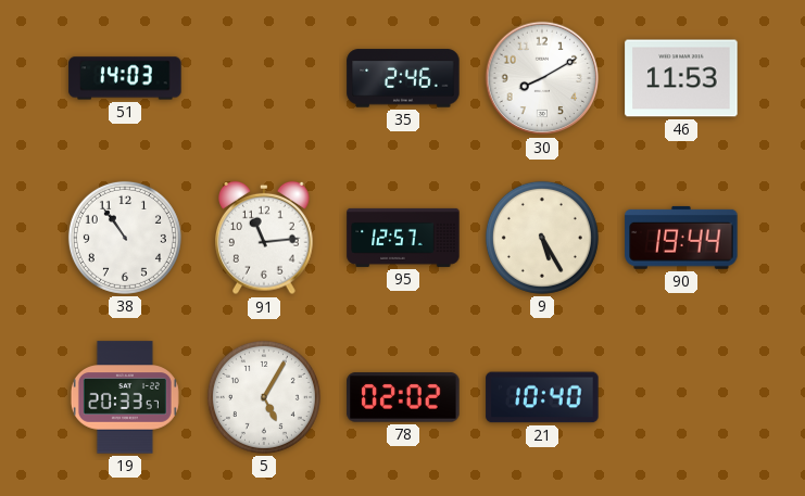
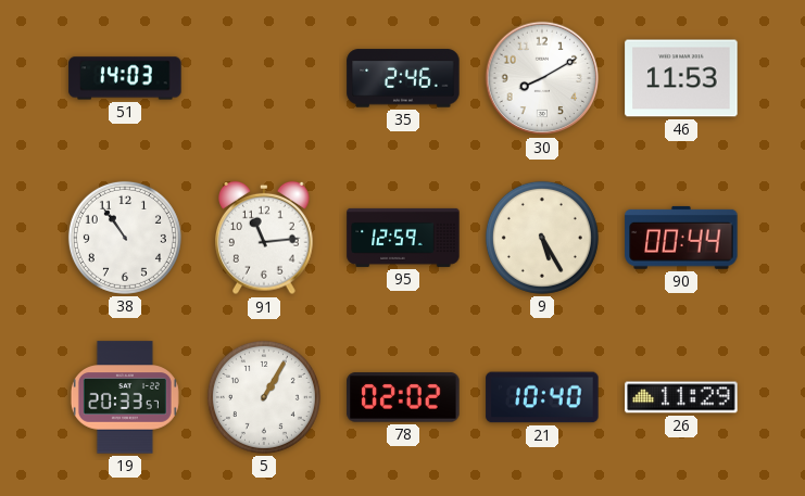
95: 12:57 -> 12:59
90: 19:44 -> 00:44
5: 5:05 -> 1:05
26: none -> 11:29
